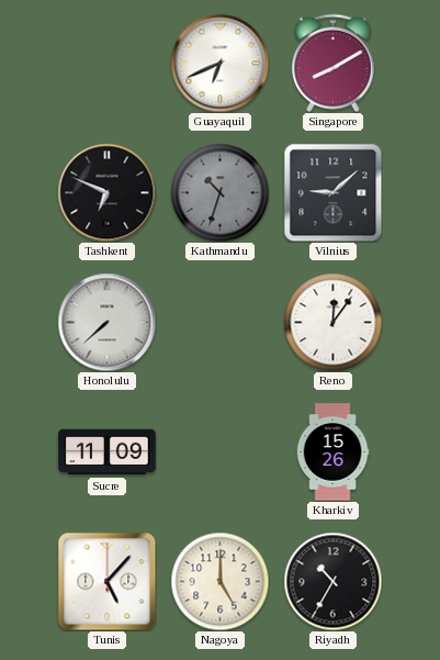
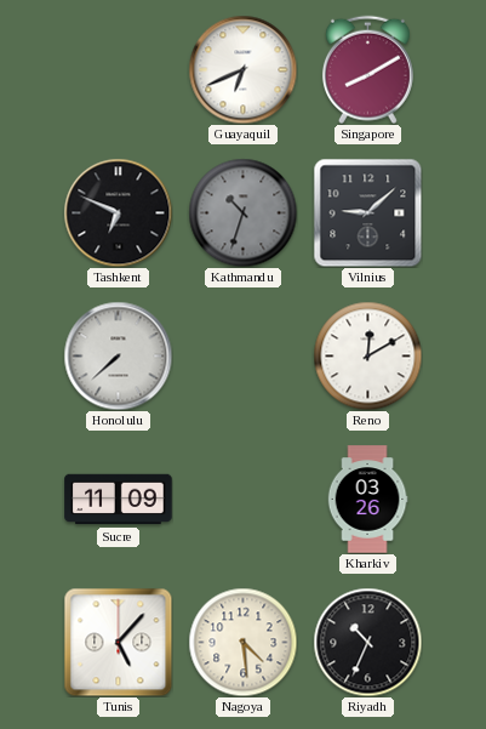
Reno: 12:06 -> 12:10
Kharkiv: 15:26 -> 03:26
Nagoya: 5:00 -> 4:29
Riyadh: 10:35 -> 10:34
